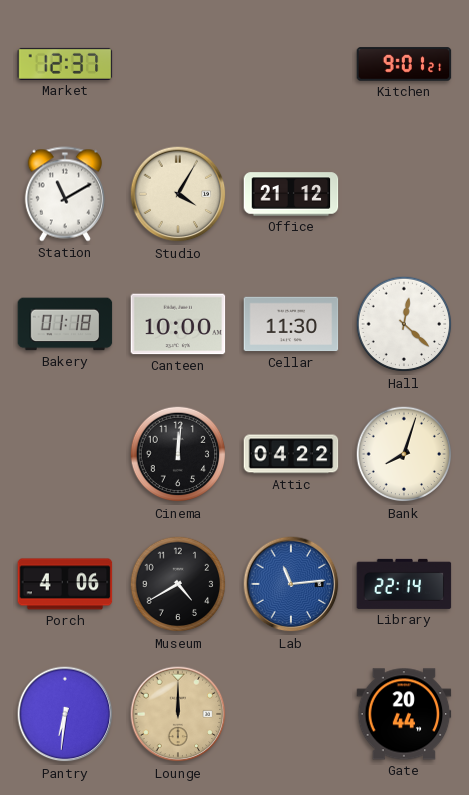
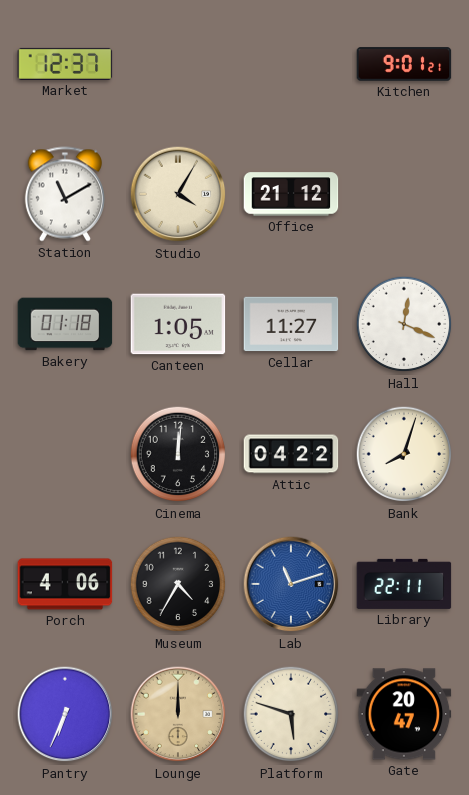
Canteen: 10:00 -> 1:05
Cellar: 11:30 -> 11:27
Hall: 12:22 -> 12:19
Museum: 4:40 -> 4:35
Lab: 11:14 -> 11:12
Library: 22:14 -> 22:11
Pantry: 6:31 -> 6:34
Platform: none -> 5:48
Gate: 20:44 -> 20:47
